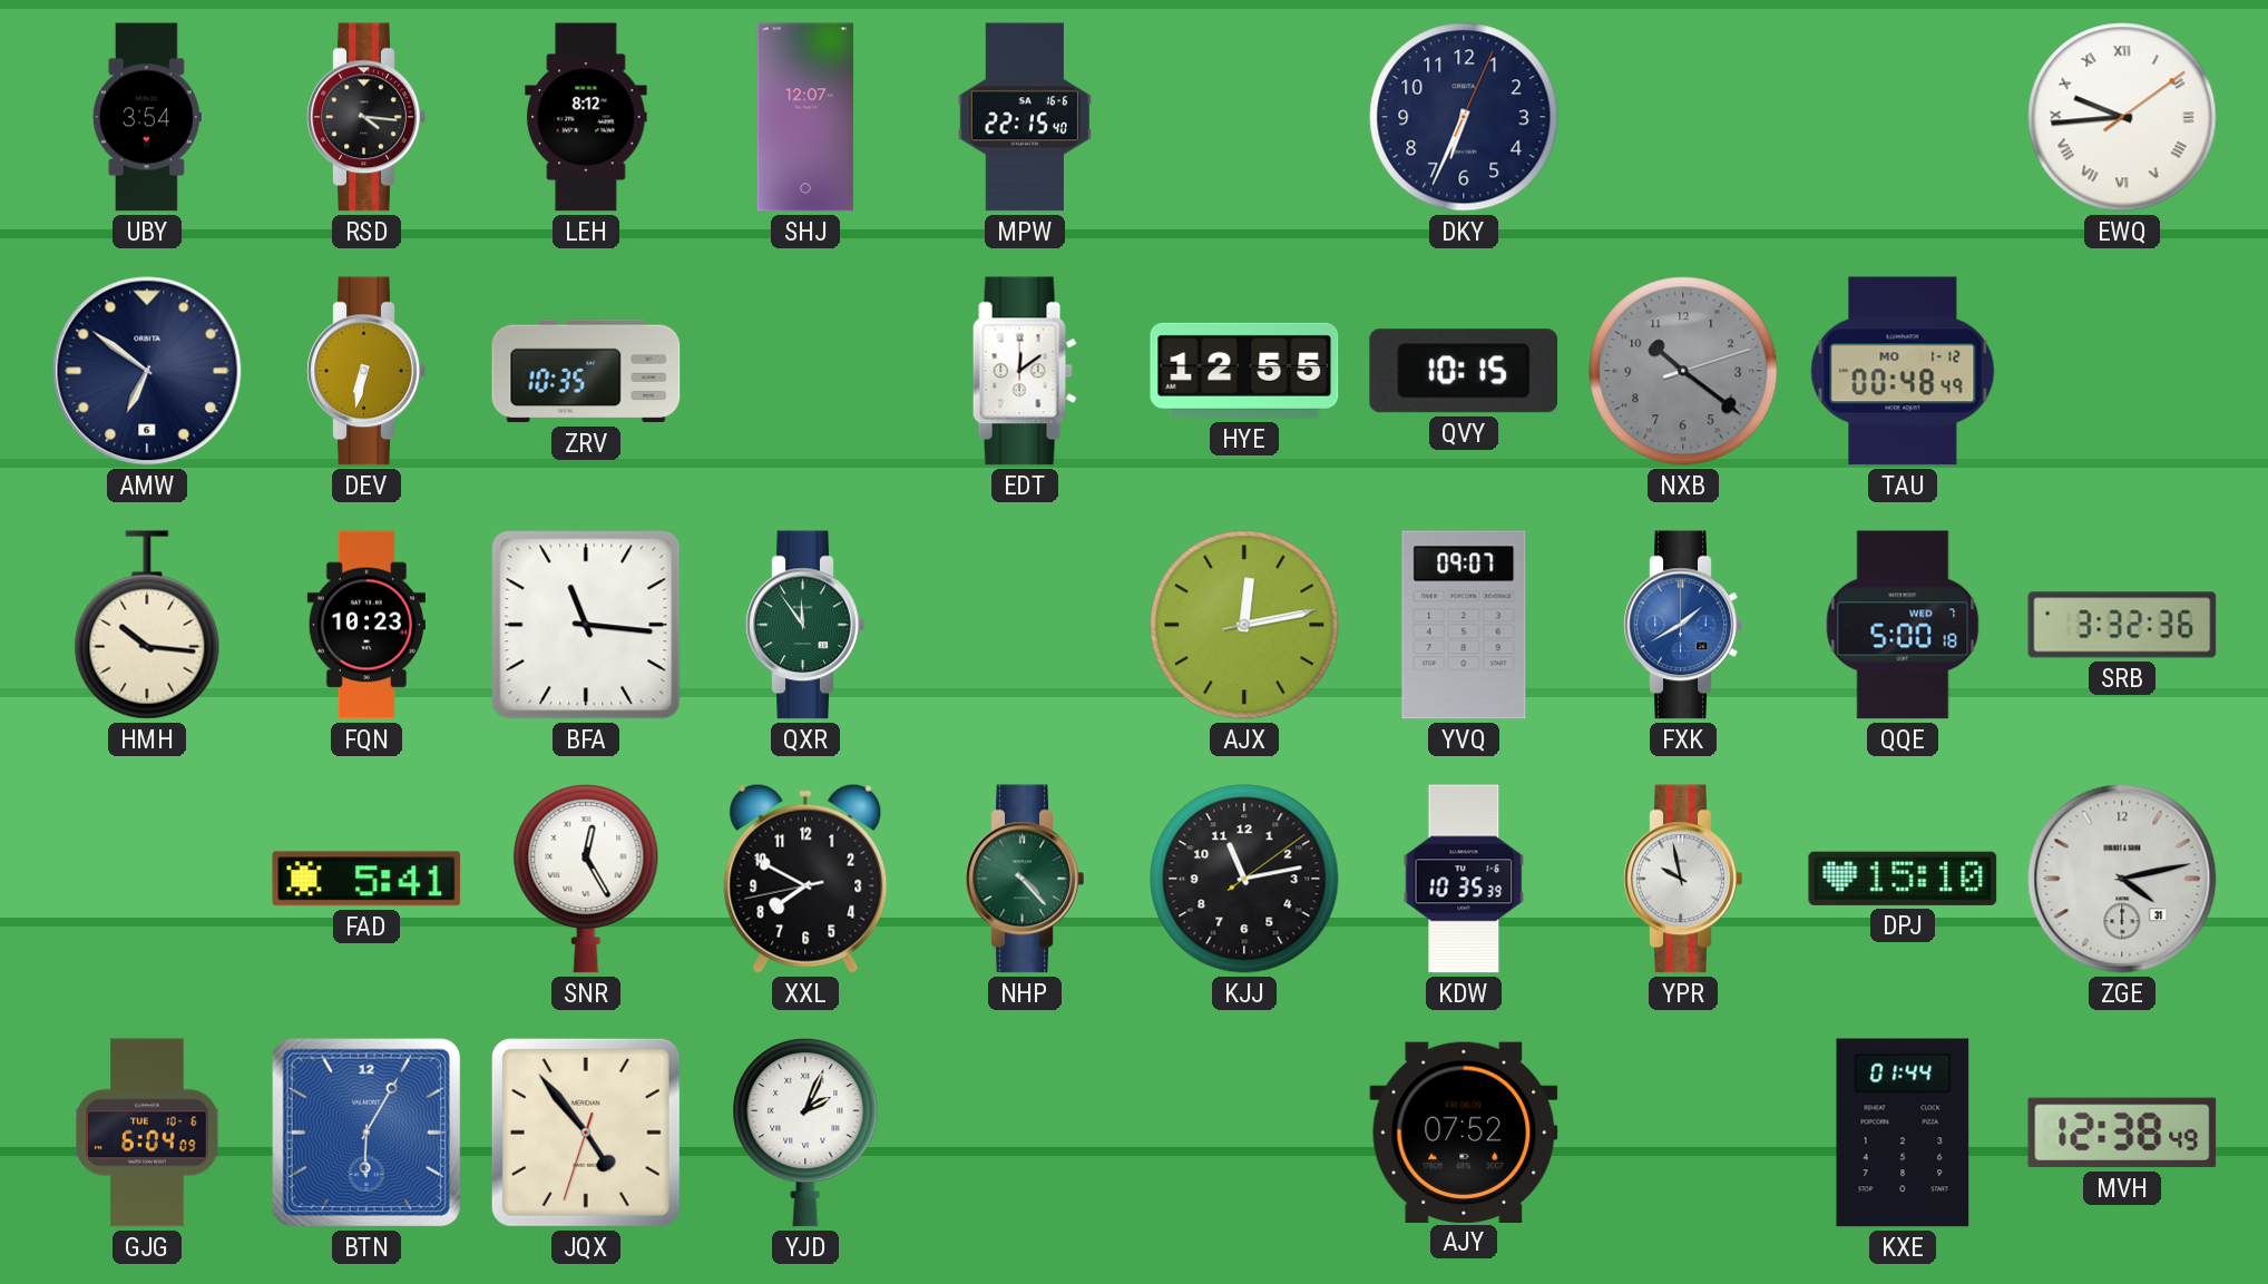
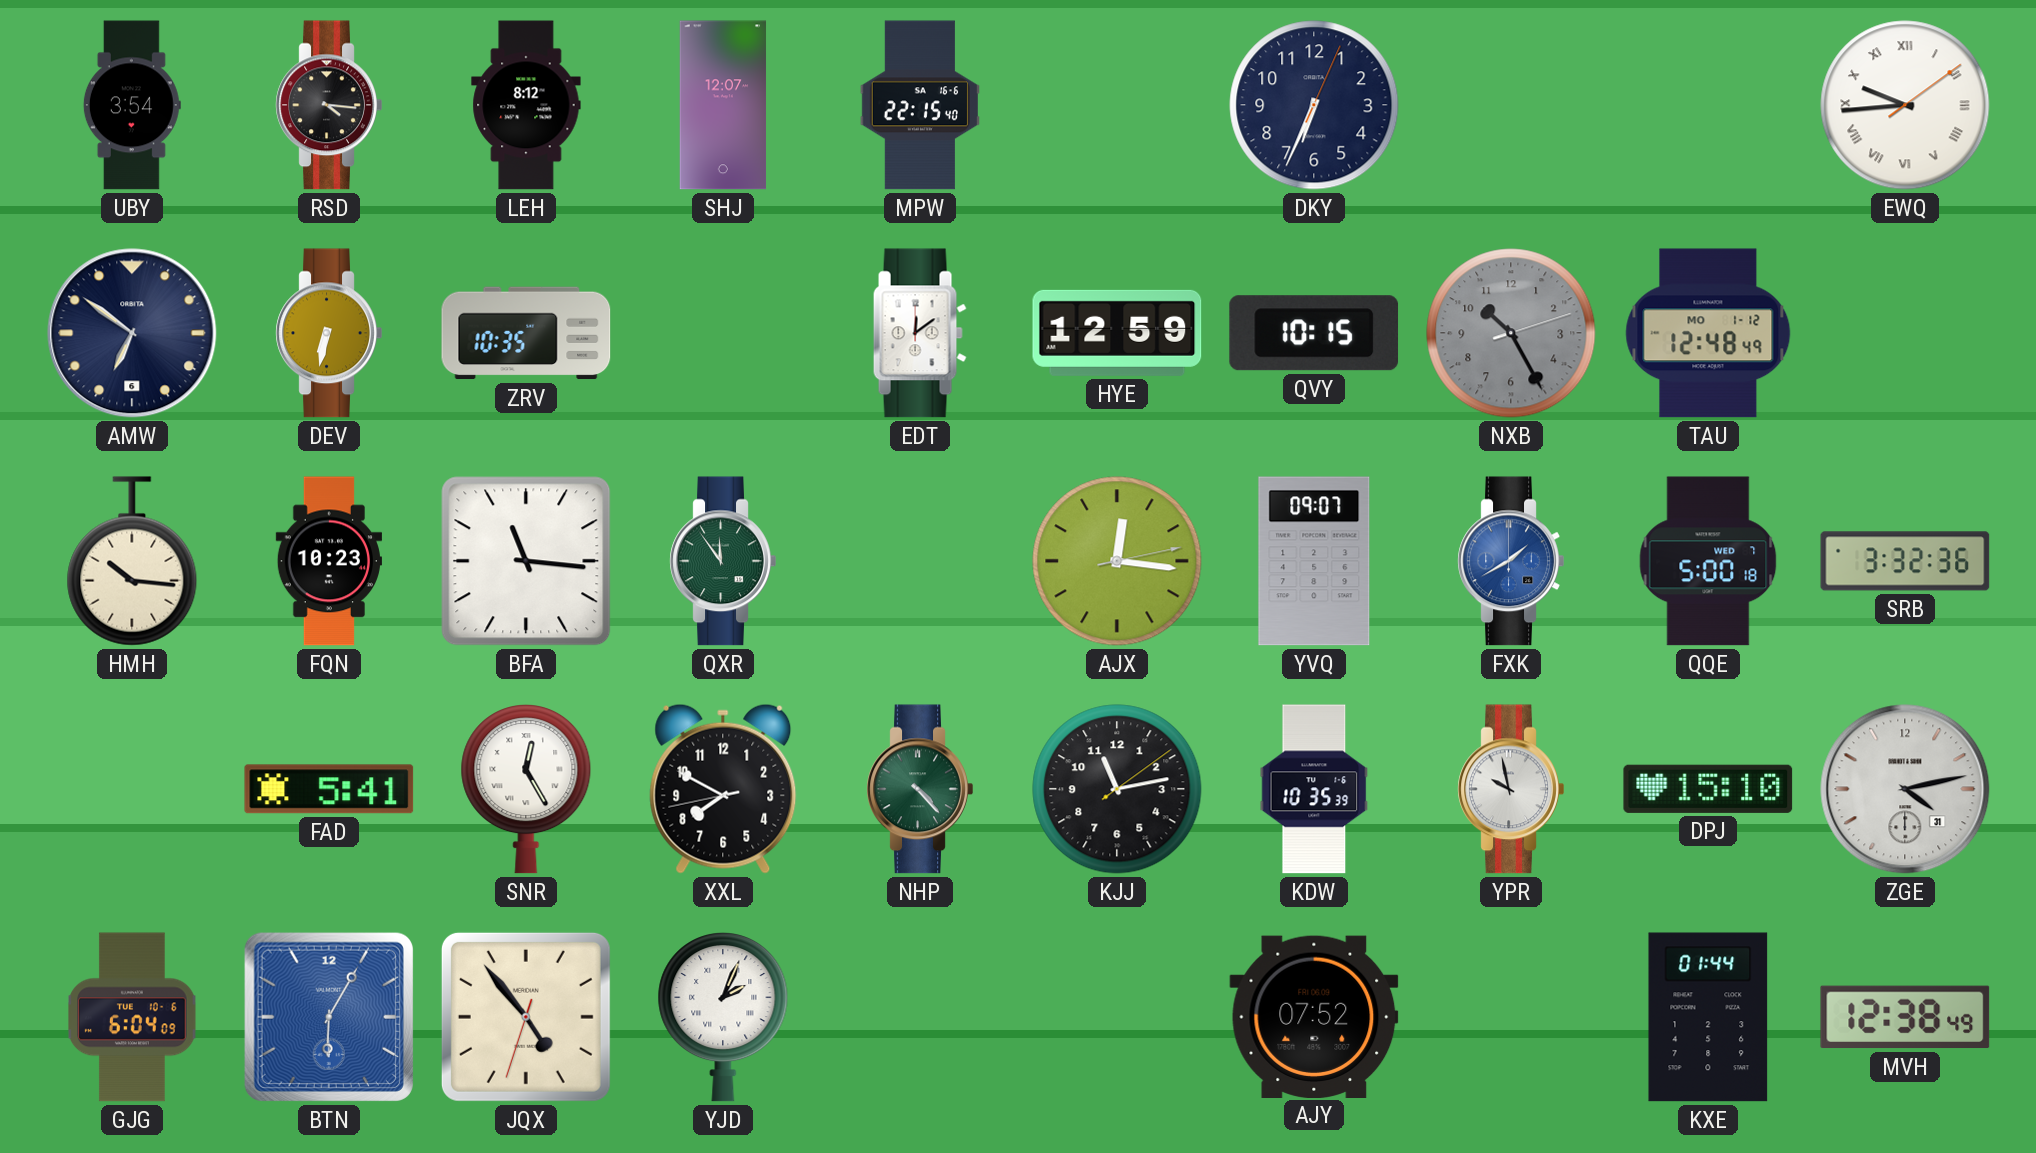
HYE: 12:55 -> 12:59
NXB: 10:21 -> 10:25
TAU: 00:48 -> 12:48
AJX: 12:13 -> 12:16
